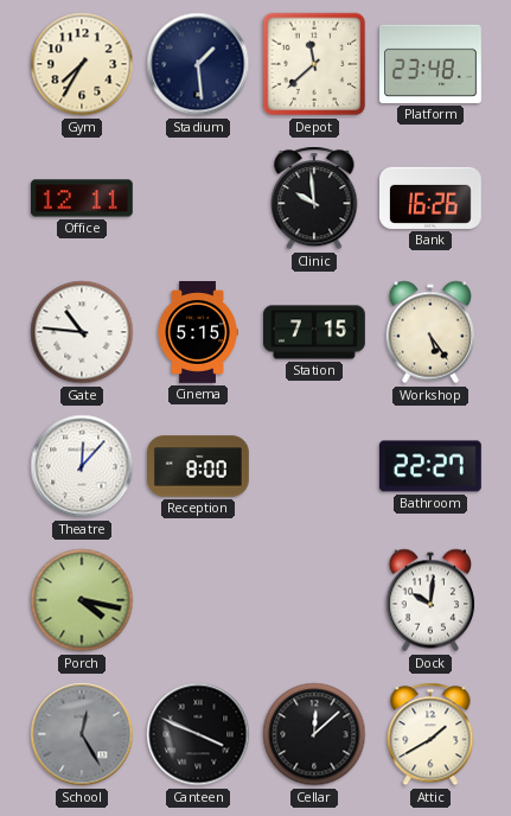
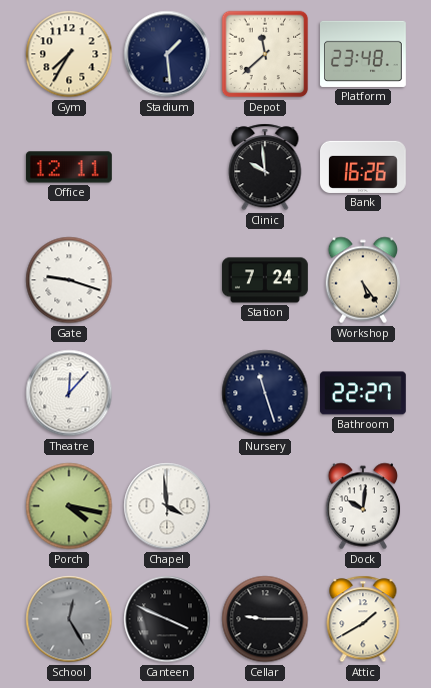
Gate: 10:46 -> 9:18
Cinema: 5:15 -> none
Station: 7:15 -> 7:24
Reception: 8:00 -> none
Nursery: none -> 11:27
Chapel: none -> 3:59
Cellar: 12:08 -> 9:15
